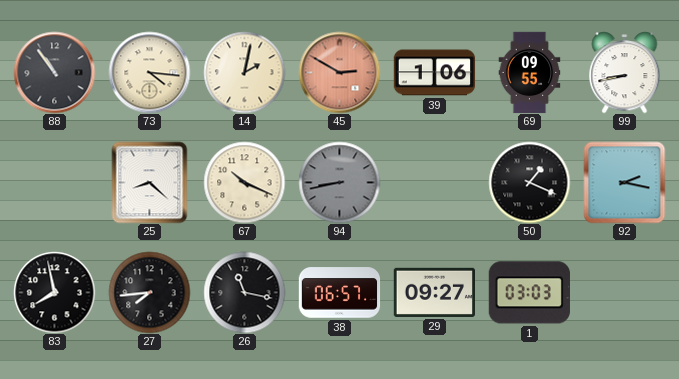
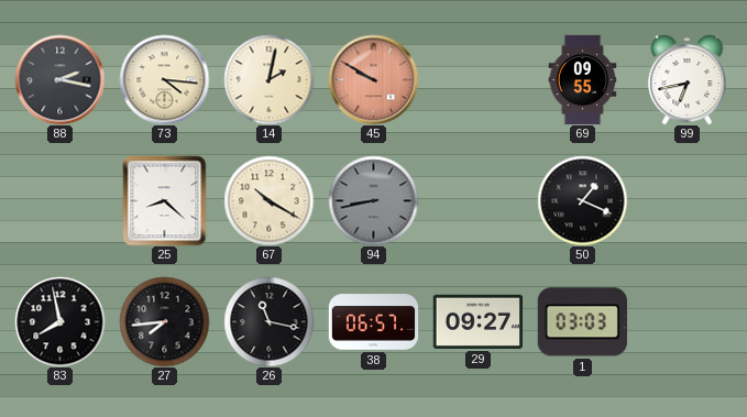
88: 10:54 -> 2:17
45: 2:50 -> 9:50
39: 1:06 -> none
99: 8:43 -> 6:43
67: 10:19 -> 10:20
92: 2:17 -> none
